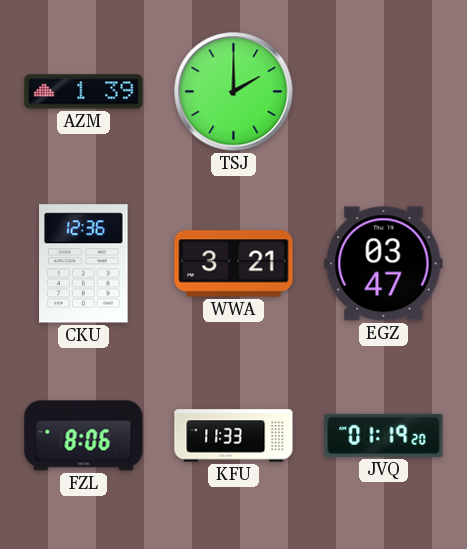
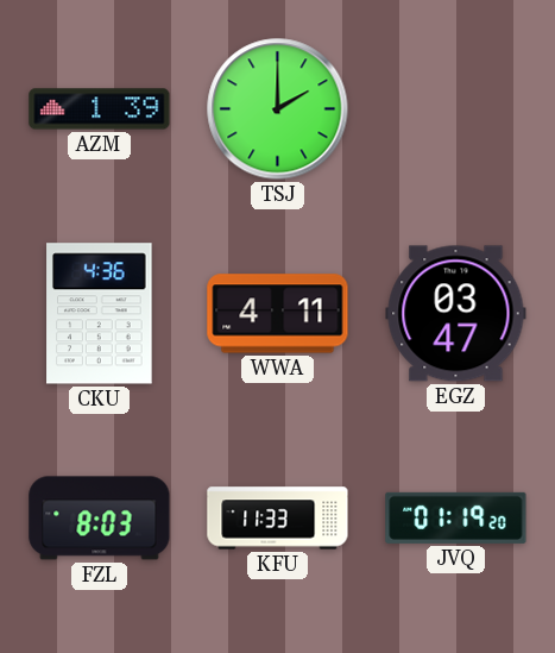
CKU: 12:36 -> 4:36
WWA: 3:21 -> 4:11
FZL: 8:06 -> 8:03
